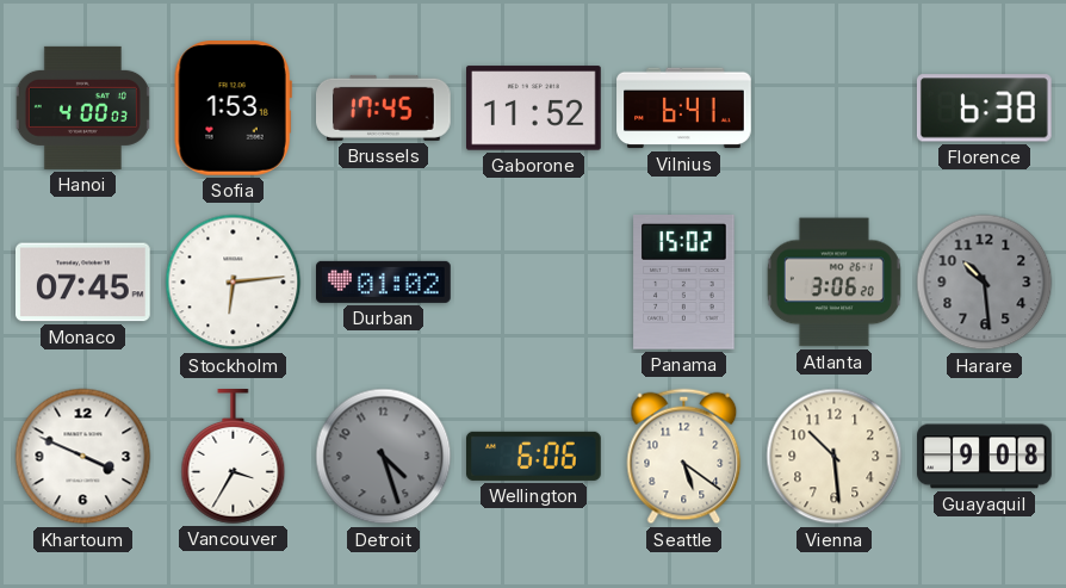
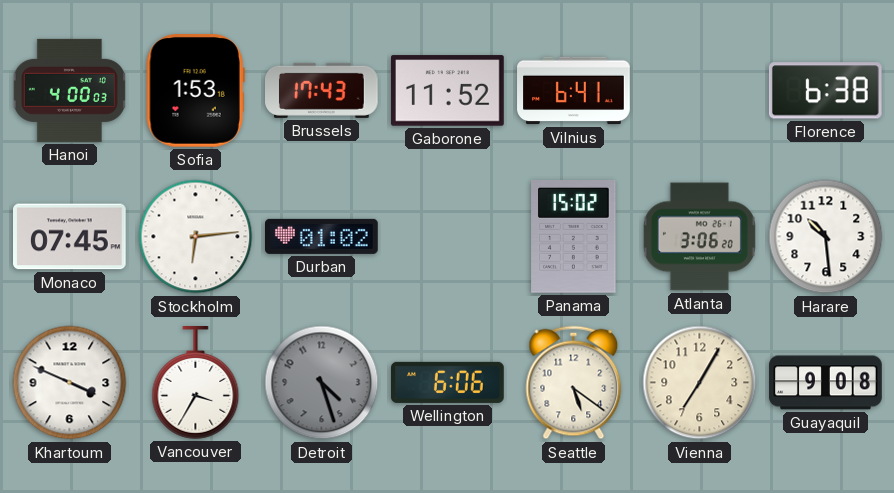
Brussels: 17:45 -> 17:43
Harare dial: grey -> white
Vienna: 10:29 -> 7:05
